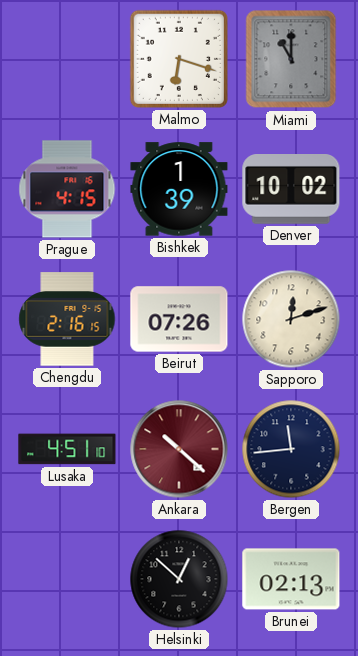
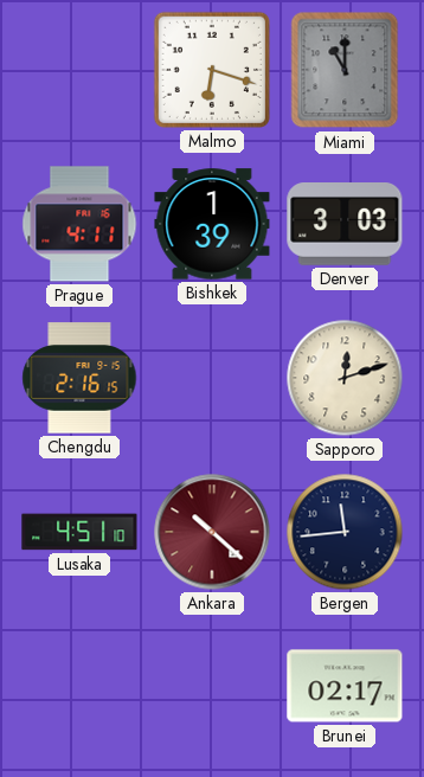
Prague: 4:15 -> 4:11
Denver: 10:02 -> 3:03
Beirut: 07:26 -> none
Helsinki: 12:52 -> none
Brunei: 02:13 -> 02:17
